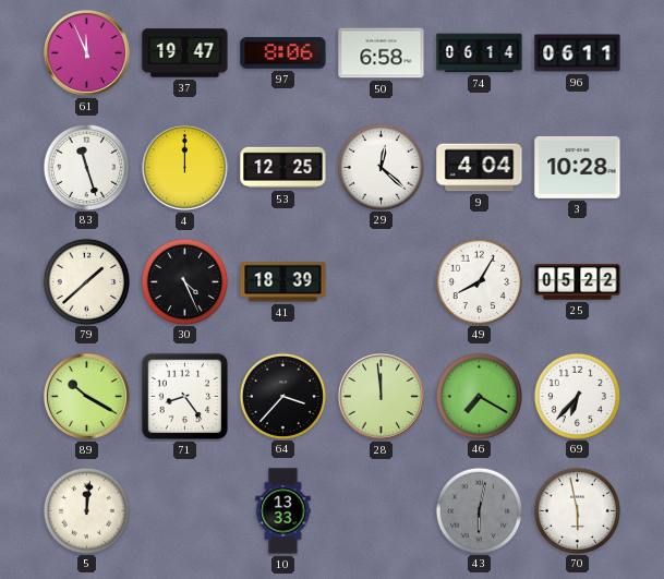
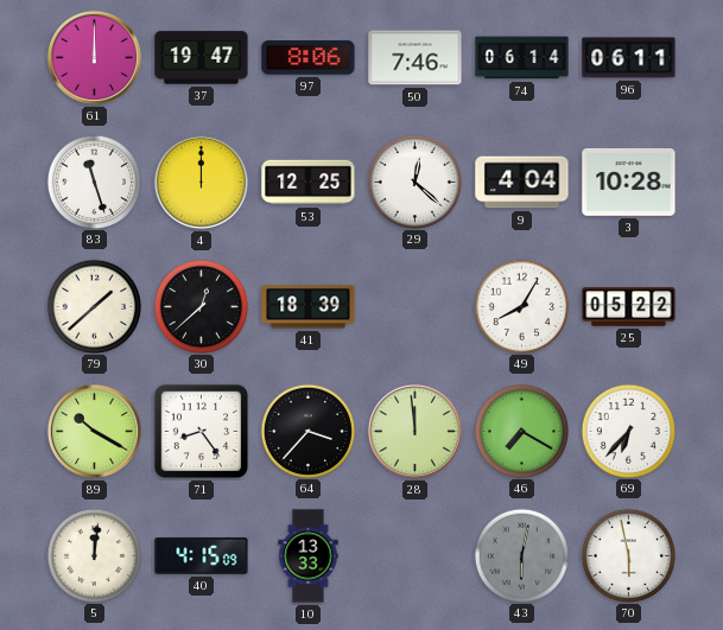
61: 11:56 -> 12:00
50: 6:58 -> 7:46
30: 4:26 -> 12:38
40: none -> 4:15
